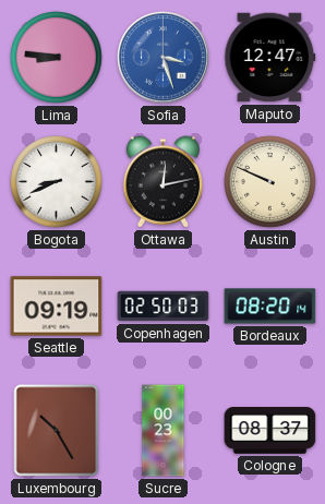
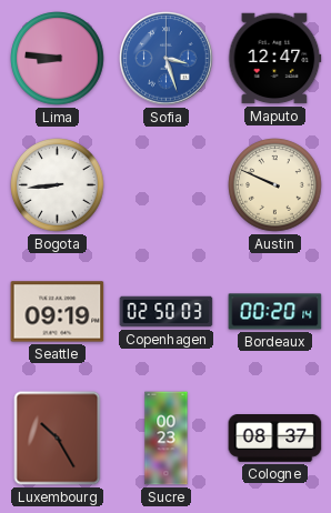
Bogota: 8:41 -> 8:44
Ottawa: 12:13 -> none
Bordeaux: 08:20 -> 00:20
